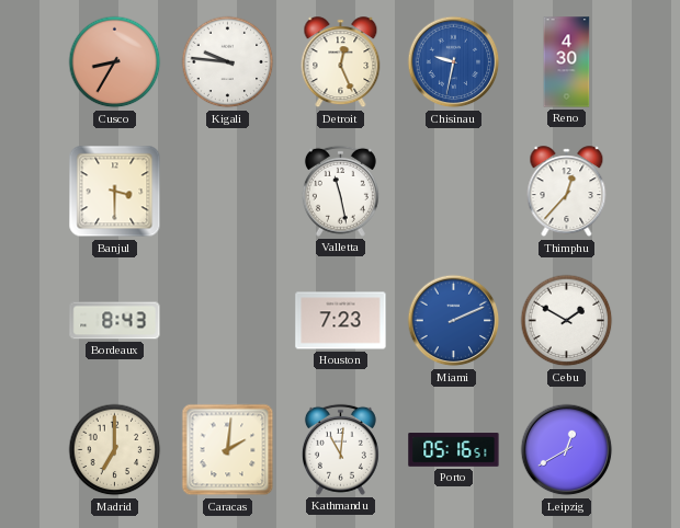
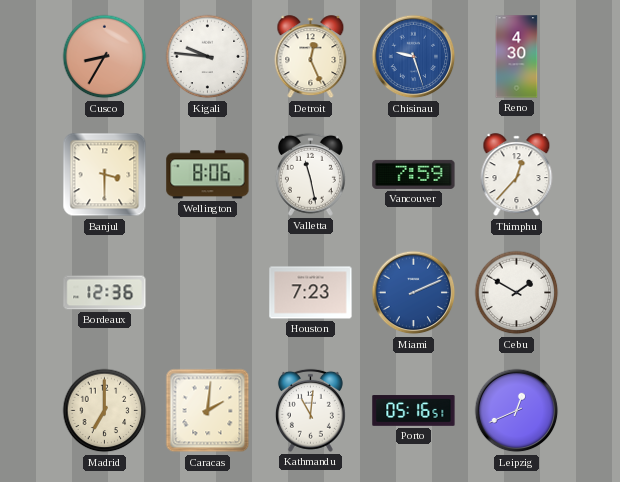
Chisinau: 9:32 -> 9:27
Wellington: none -> 8:06
Vancouver: none -> 7:59
Bordeaux: 8:43 -> 12:36
Leipzig: 12:40 -> 12:41
